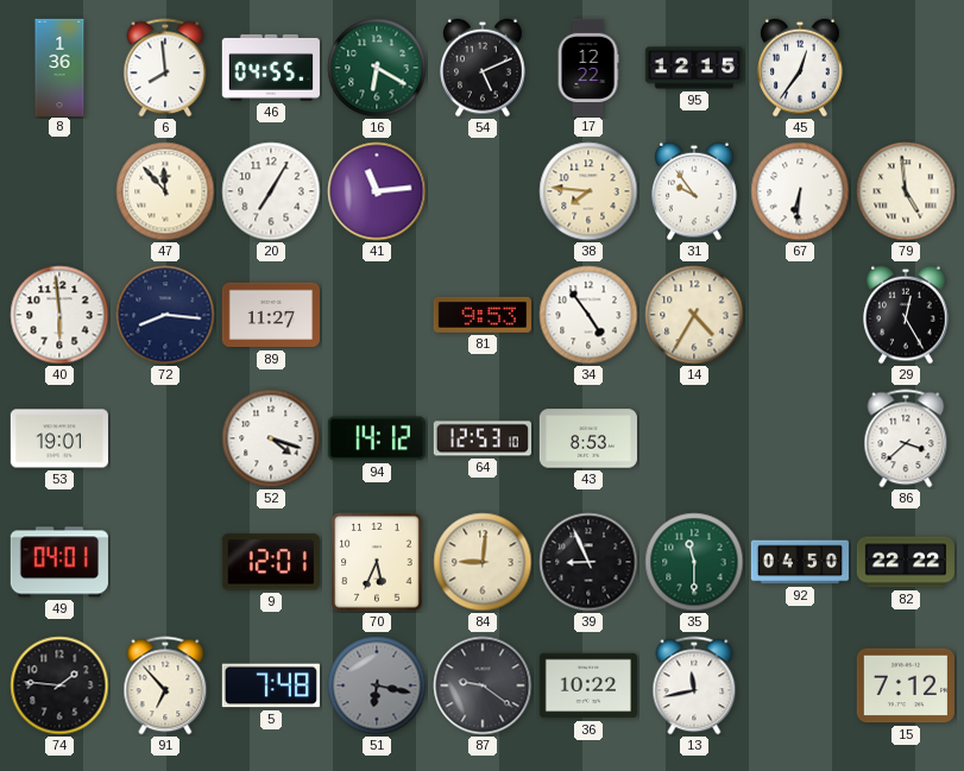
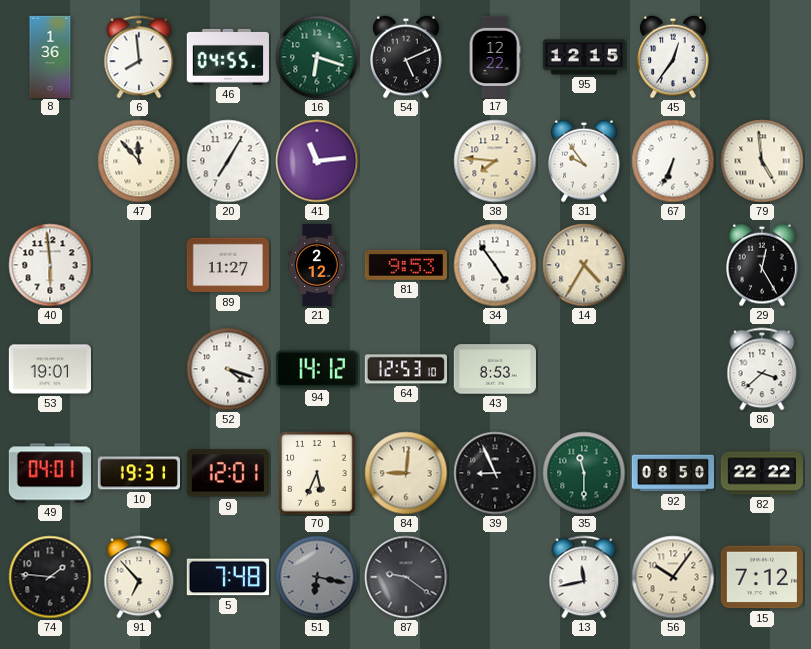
16: 6:20 -> 6:18
67: 6:31 -> 6:34
72: 8:16 -> none
21: none -> 2:12
10: none -> 19:31
92: 04:50 -> 08:50
36: 10:22 -> none
56: none -> 10:06
